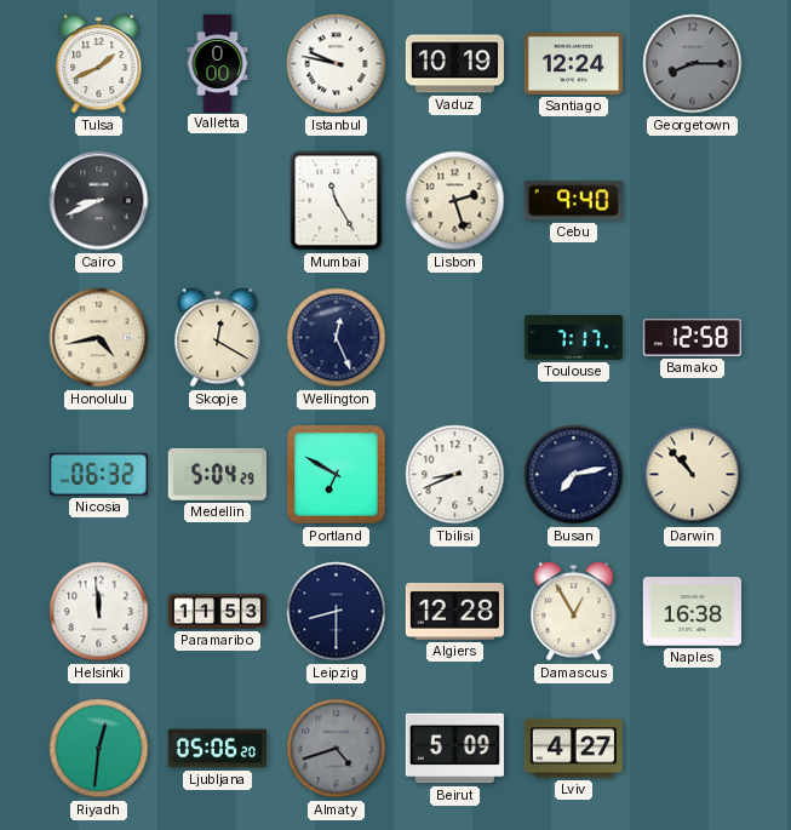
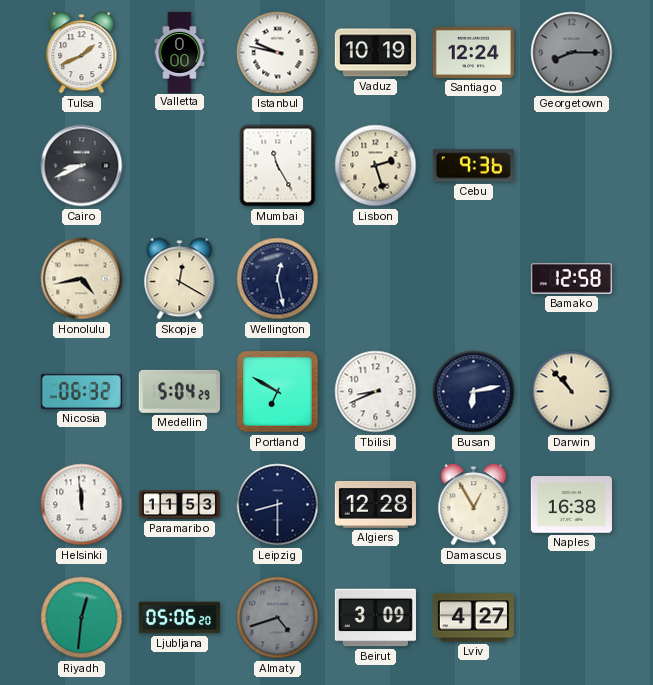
Cebu: 9:40 -> 9:36
Wellington: 12:26 -> 12:28
Toulouse: 7:17 -> none
Busan: 7:13 -> 6:13
Beirut: 5:09 -> 3:09
